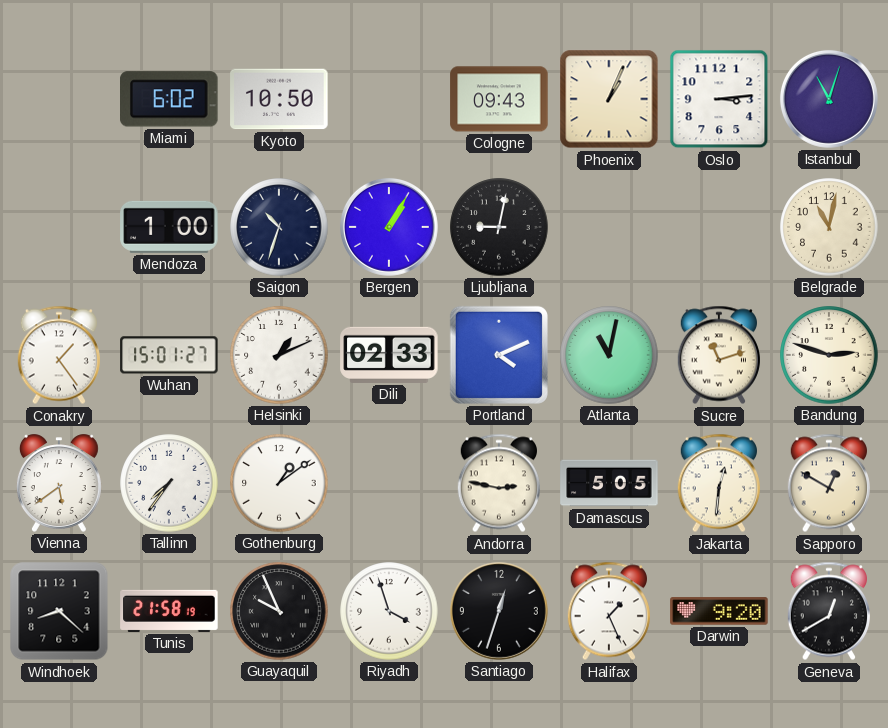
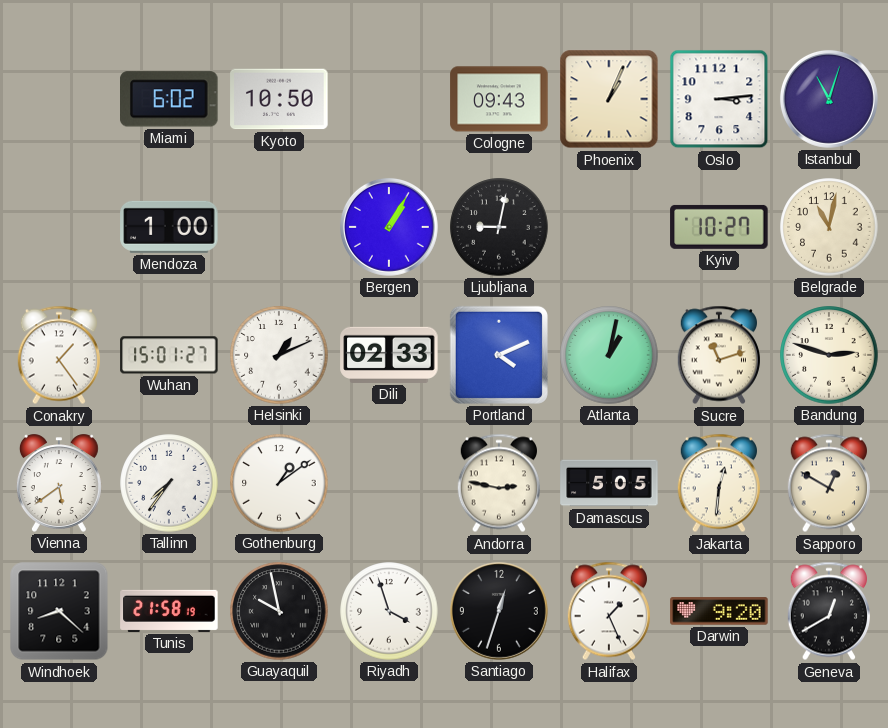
Saigon: 10:33 -> none
Kyiv: none -> 10:27
Atlanta: 11:02 -> 1:02
Guayaquil: 9:56 -> 9:58
